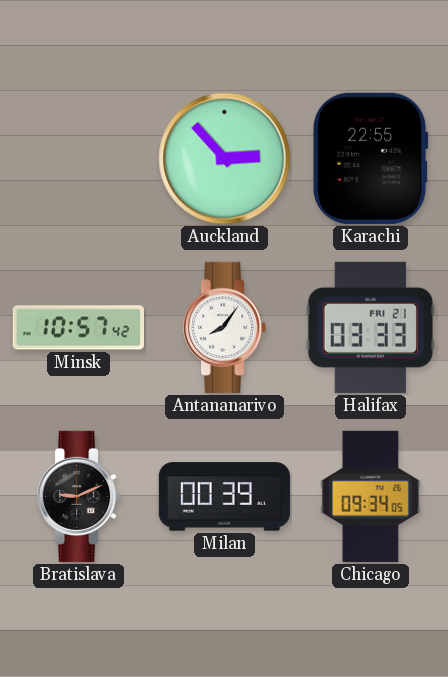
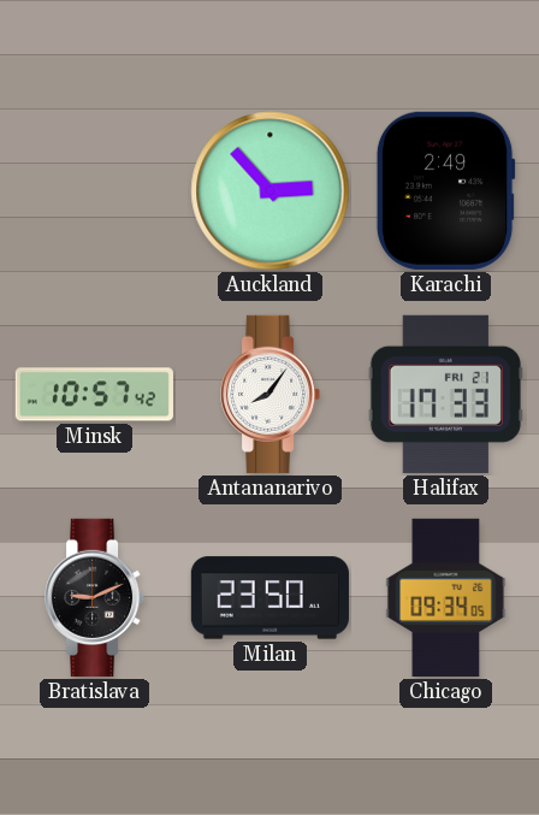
Karachi: 22:55 -> 2:49
Halifax: 03:33 -> 17:33
Milan: 00:39 -> 23:50
